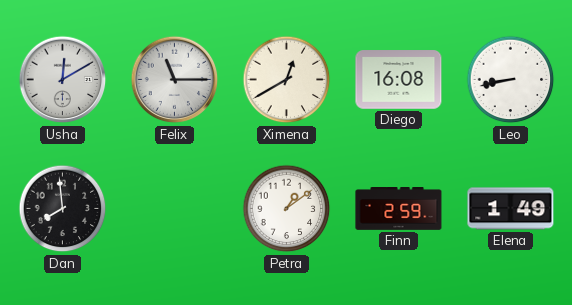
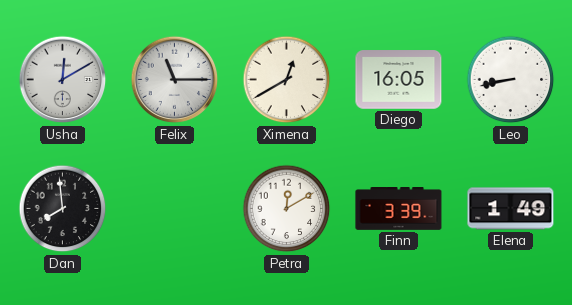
Diego: 16:08 -> 16:05
Petra: 1:09 -> 12:10
Finn: 2:59 -> 3:39
